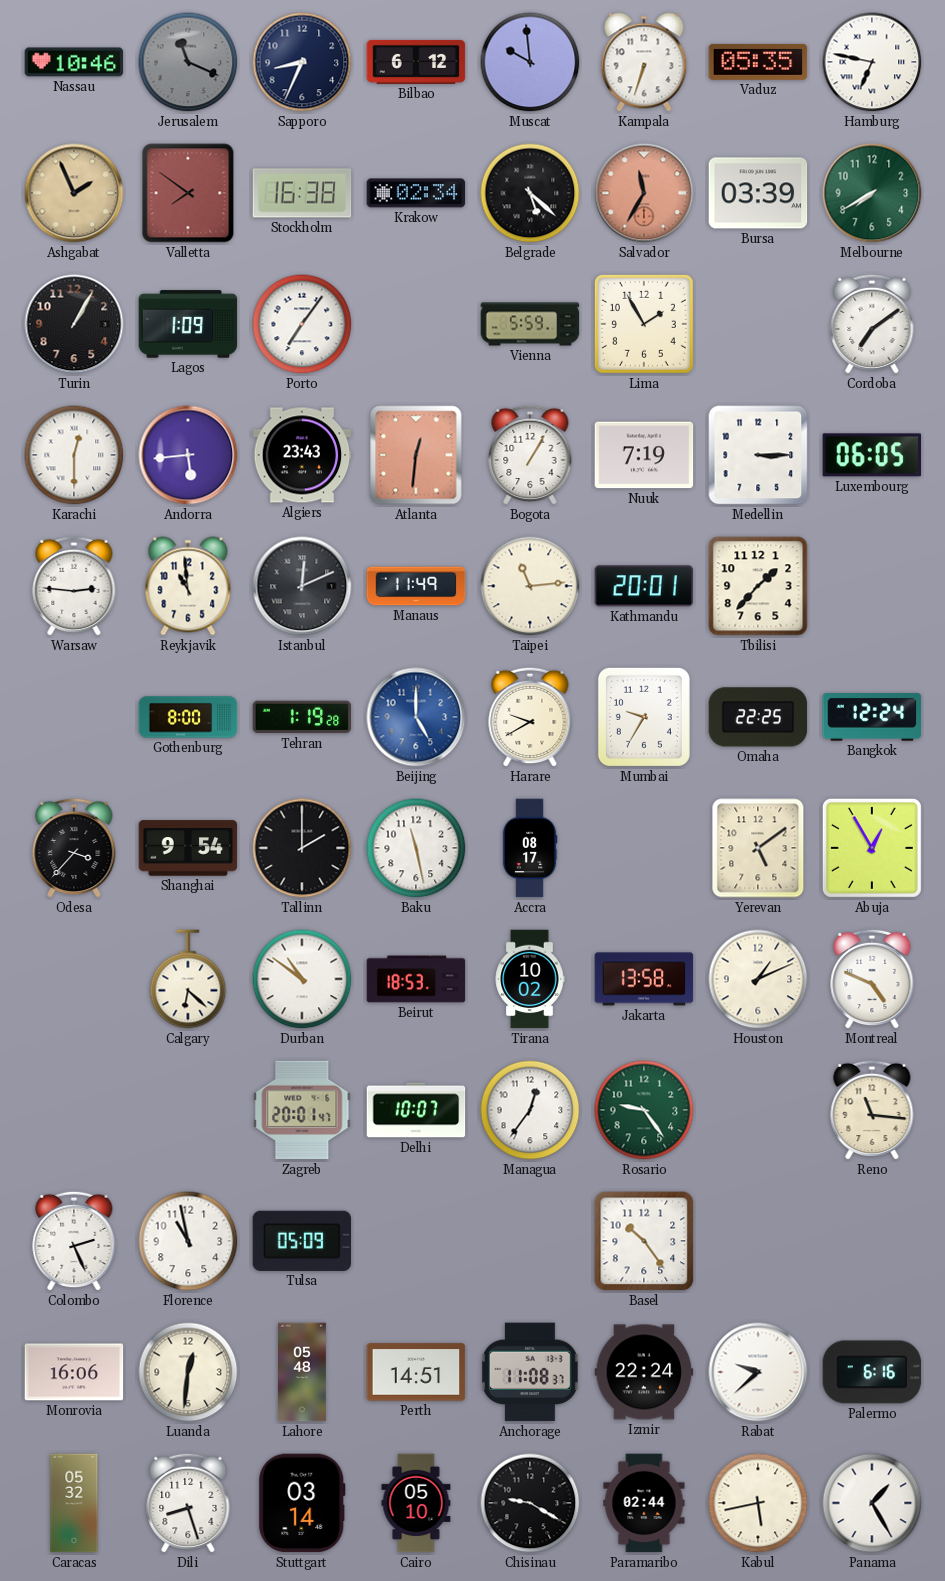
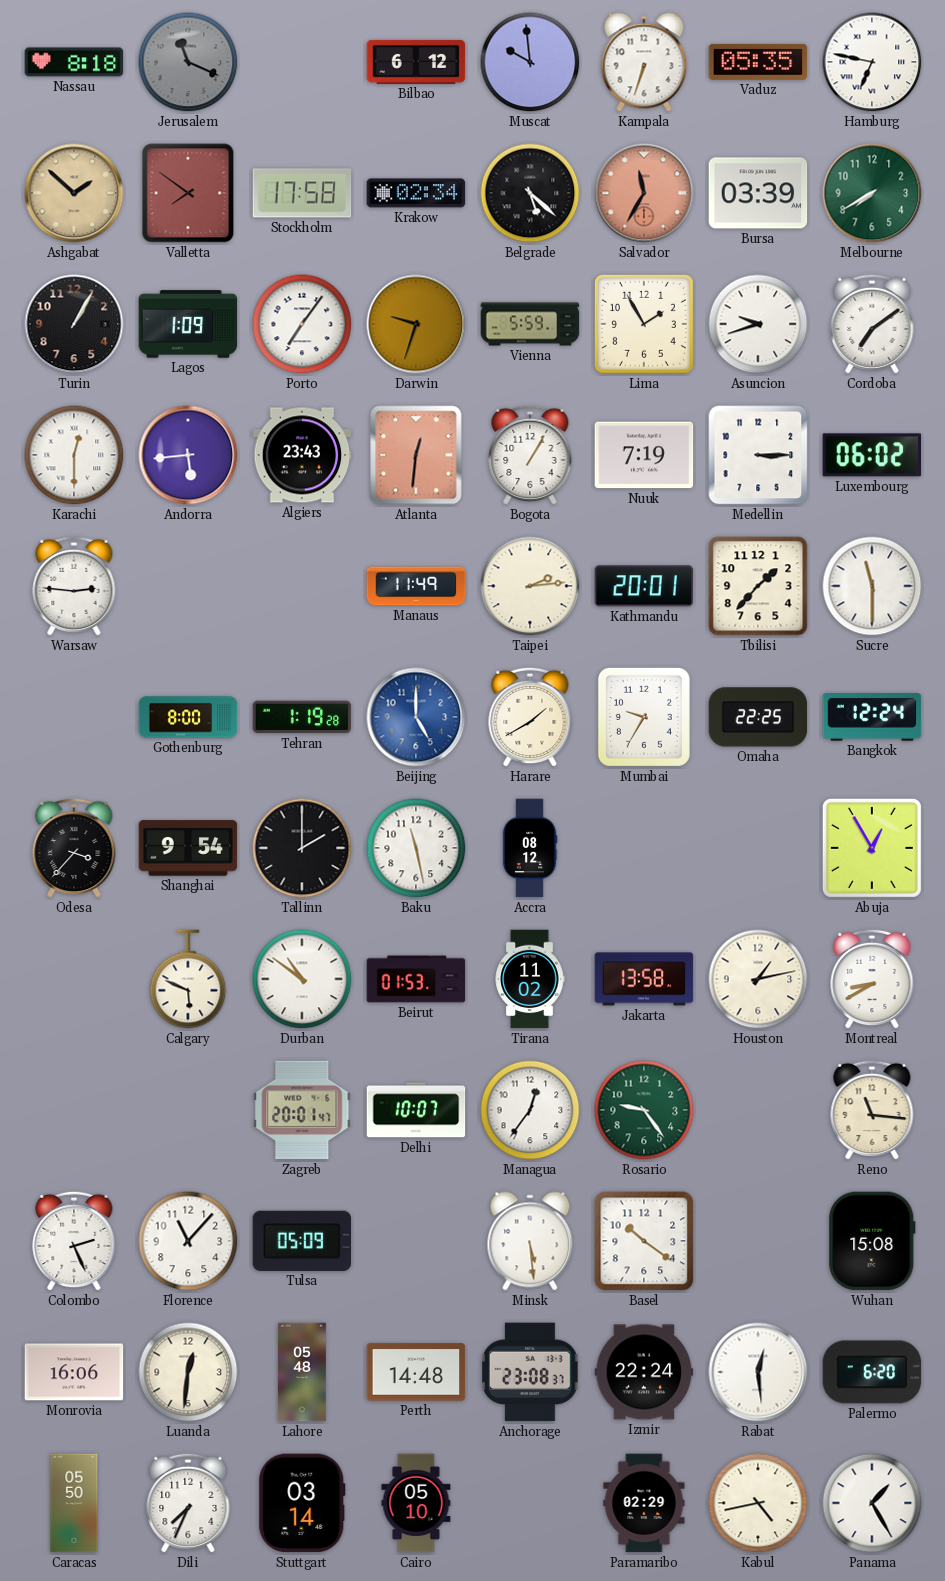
Nassau: 10:46 -> 8:18
Sapporo: 8:34 -> none
Ashgabat: 1:56 -> 1:52
Stockholm: 16:38 -> 17:58
Darwin: none -> 9:33
Asuncion: none -> 9:42
Luxembourg: 06:05 -> 06:02
Reykjavik: 10:59 -> none
Istanbul: 12:11 -> none
Taipei: 11:14 -> 2:14
Sucre: none -> 11:30
Harare: 9:40 -> 1:40
Accra: 08:17 -> 08:12
Yerevan: 5:09 -> none
Calgary: 6:22 -> 5:49
Beirut: 18:53 -> 01:53
Tirana: 10:02 -> 11:02
Houston: 1:11 -> 1:13
Montreal: 4:49 -> 8:40
Florence: 10:58 -> 11:07
Minsk: none -> 5:29
Basel: 10:24 -> 10:21
Wuhan: none -> 15:08
Perth: 14:51 -> 14:48
Anchorage: 11:08 -> 23:08
Rabat: 9:38 -> 12:29
Palermo: 6:16 -> 6:20
Caracas: 05:32 -> 05:50
Dili: 8:27 -> 7:34
Chisinau: 9:20 -> none
Paramaribo: 02:44 -> 02:29
Kabul: 5:43 -> 4:43
